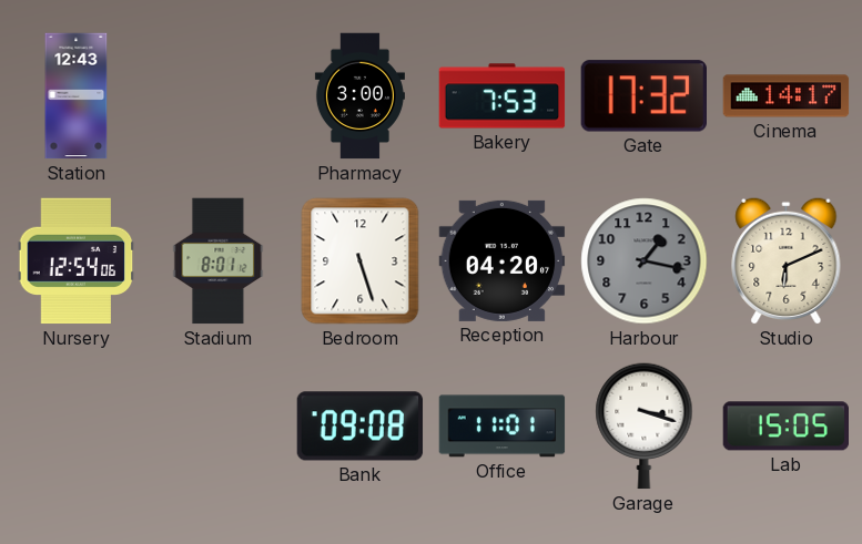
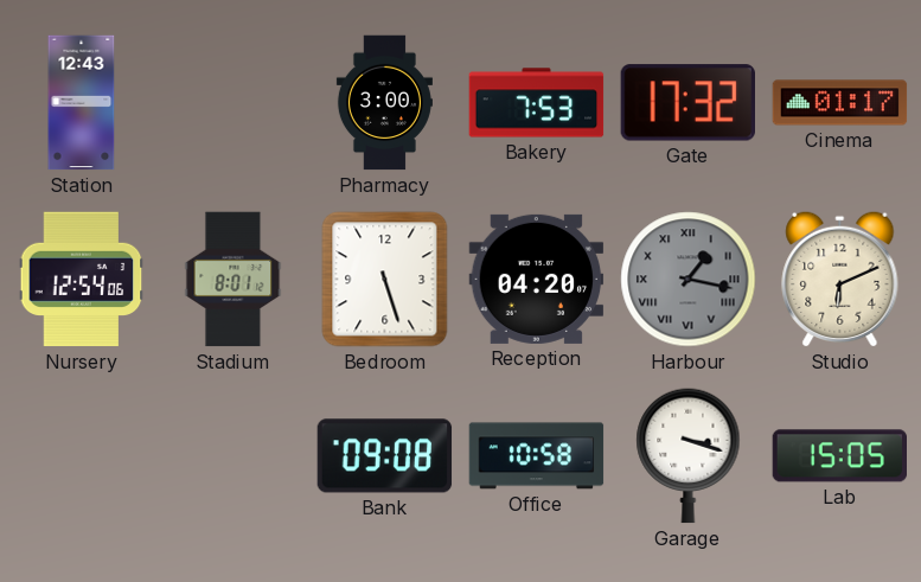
Cinema: 14:17 -> 01:17
Harbour numerals: Arabic -> Roman
Office: 11:01 -> 10:58
